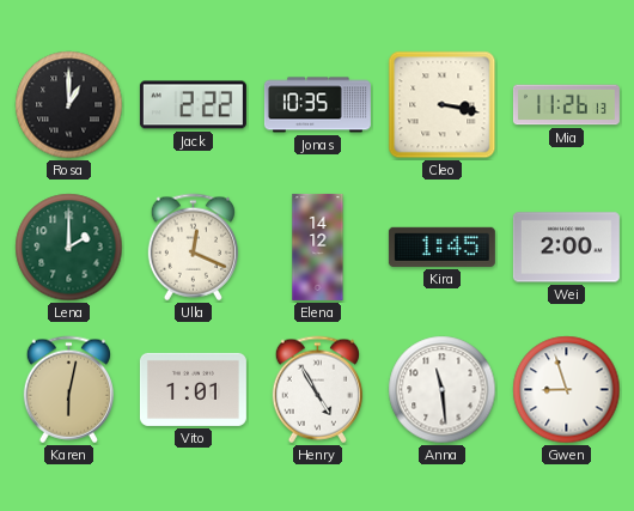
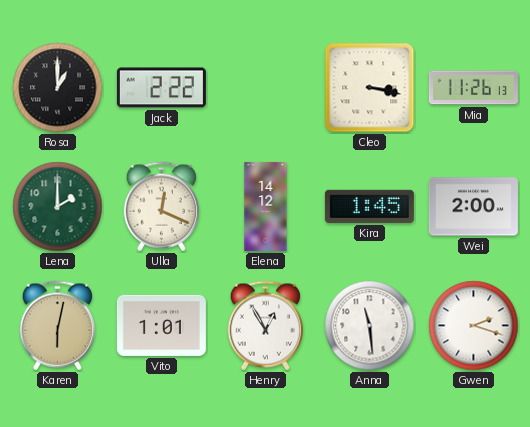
Jonas: 10:35 -> none
Henry: 4:55 -> 12:55
Gwen: 8:57 -> 2:18
